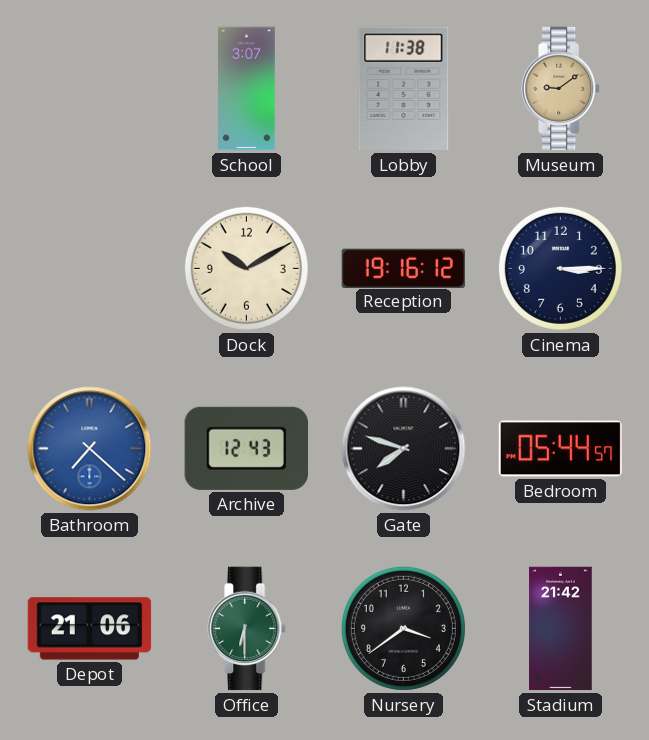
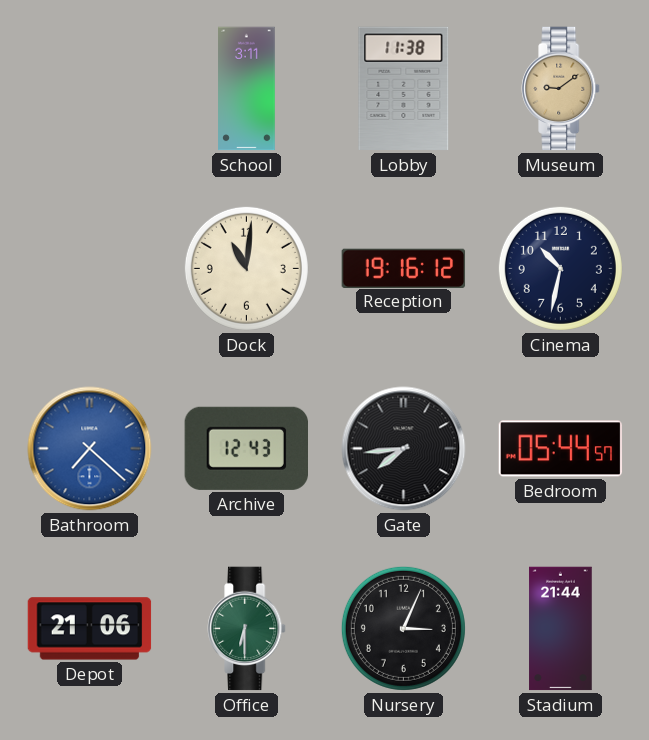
School: 3:07 -> 3:11
Dock: 10:10 -> 11:01
Cinema: 3:15 -> 10:32
Gate: 7:48 -> 7:44
Nursery: 3:39 -> 3:04
Stadium: 21:42 -> 21:44
